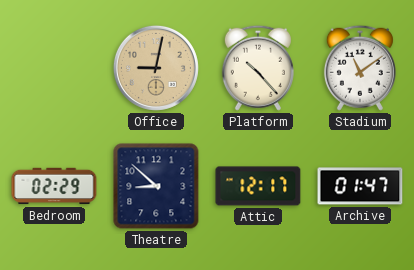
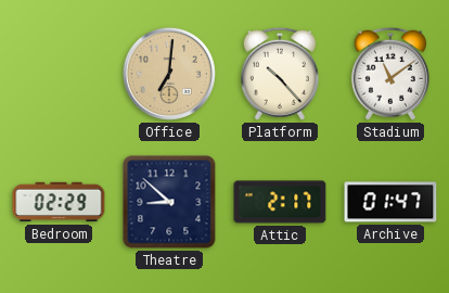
Office: 9:02 -> 7:01
Attic: 12:17 -> 2:17
